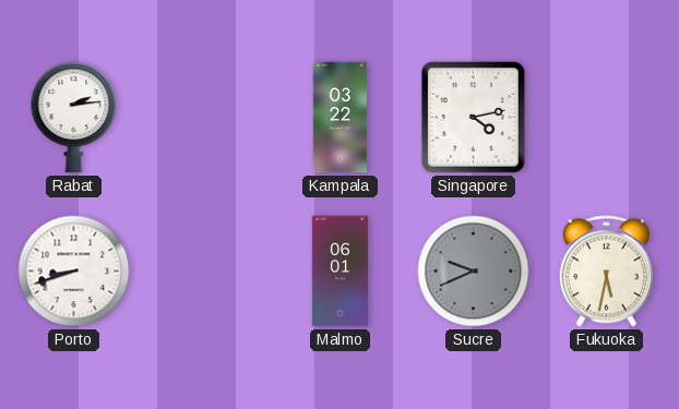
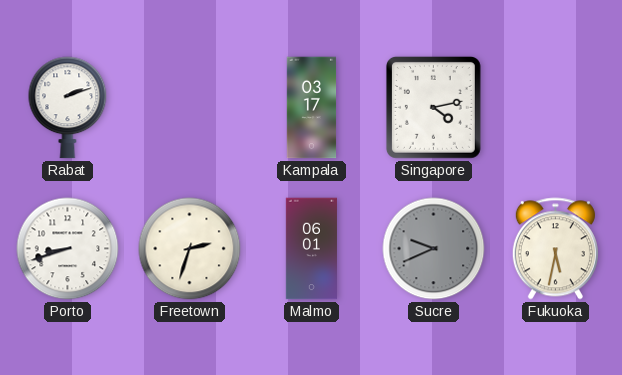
Rabat: 2:14 -> 2:12
Kampala: 03:22 -> 03:17
Freetown: none -> 2:33
